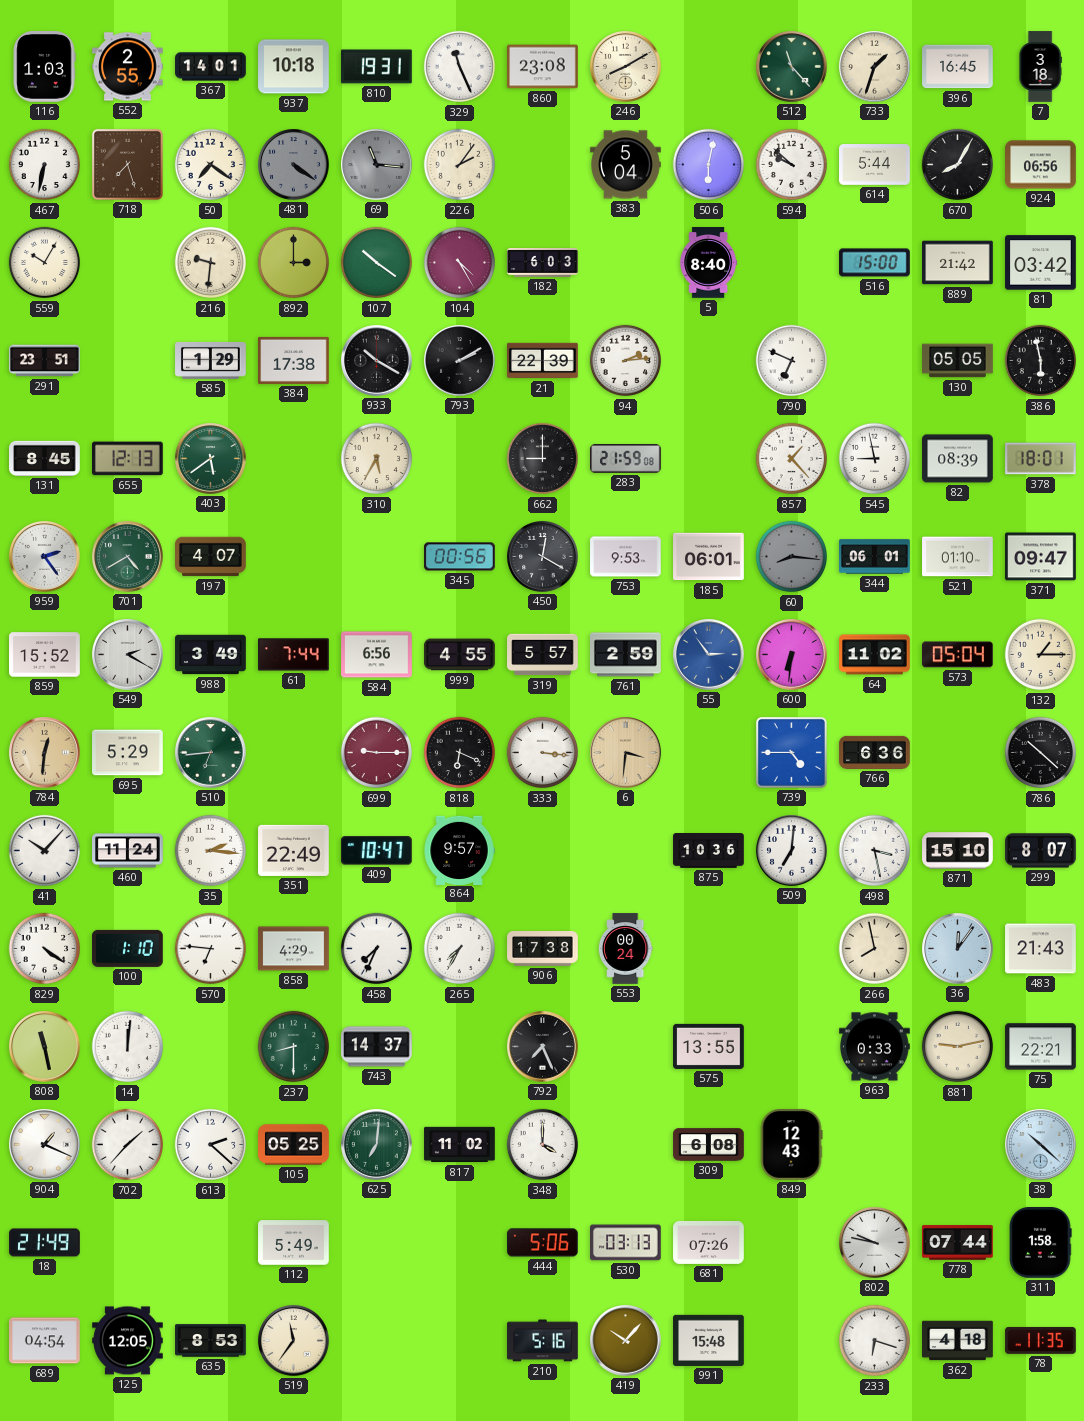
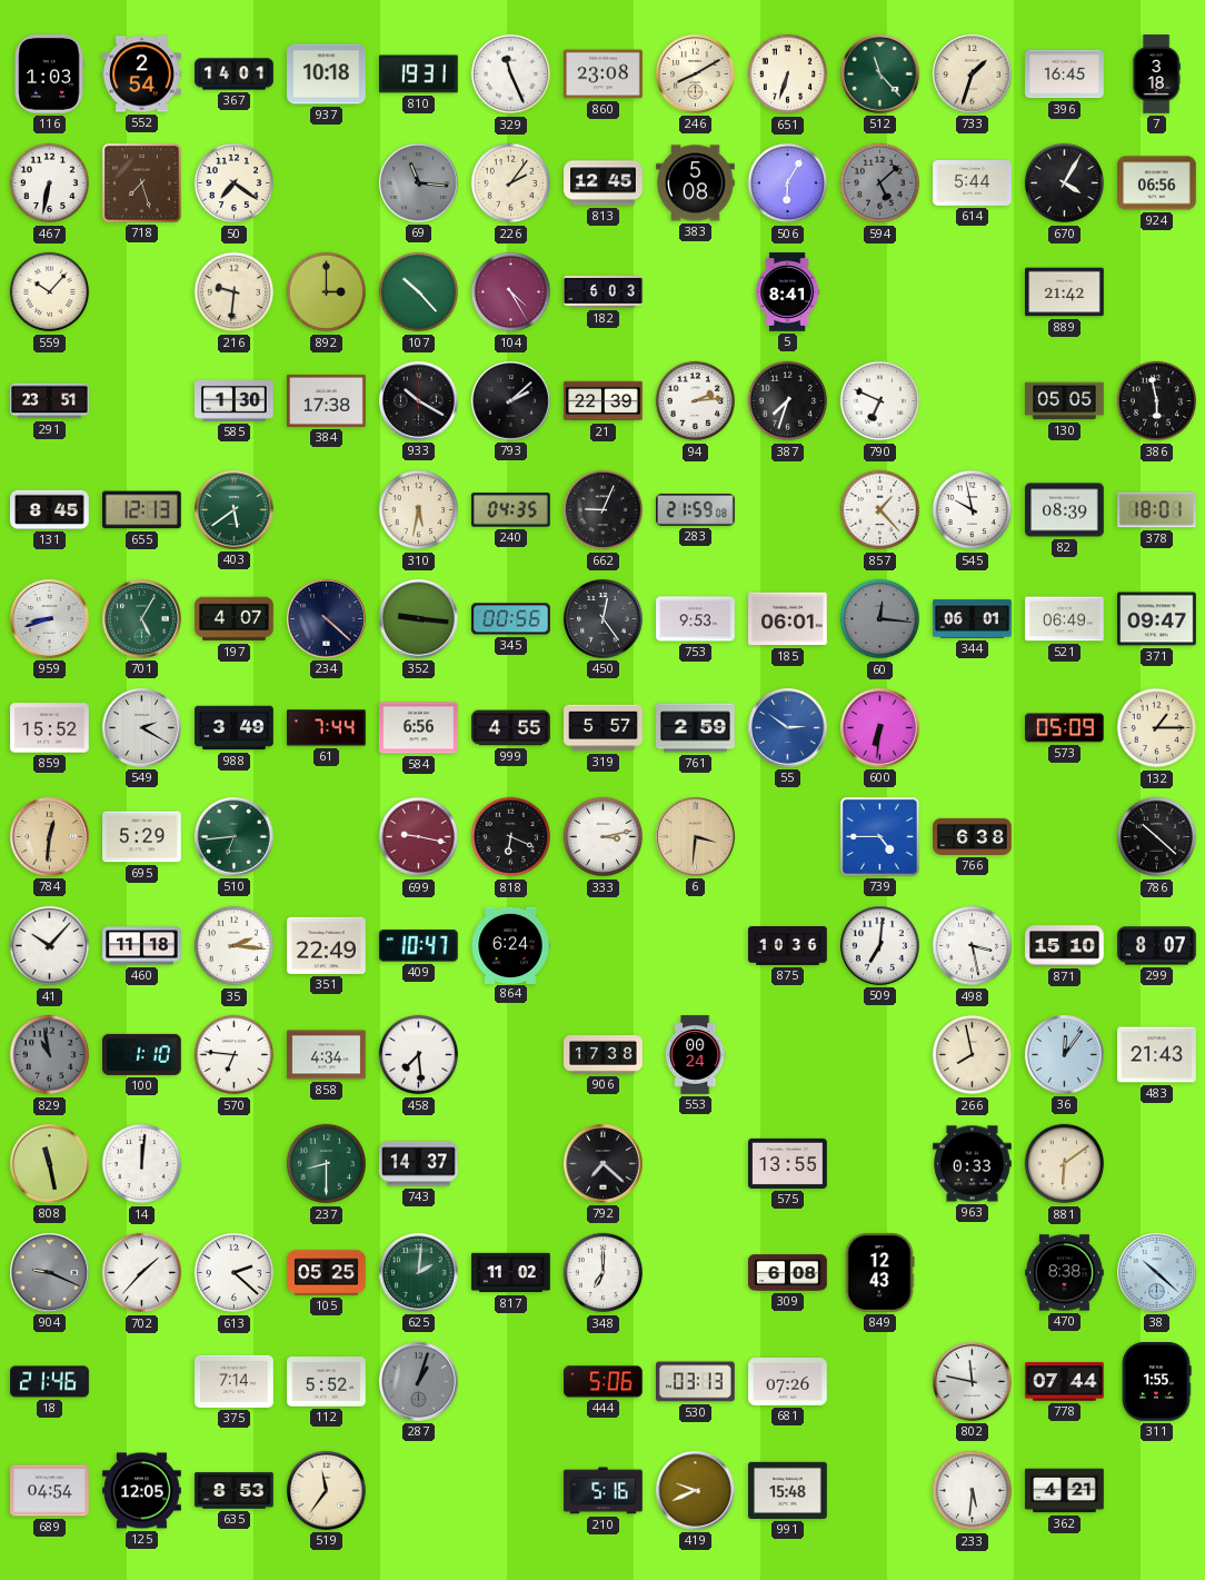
552: 2:55 -> 2:54
651: none -> 6:33
481: 4:21 -> none
813: none -> 12:45
383: 5:04 -> 5:08
506: 6:02 -> 6:05
594: 9:52 -> 5:08
594 dial: white -> grey
670: 8:05 -> 4:05
559: 10:05 -> 10:07
107: 10:21 -> 10:23
5: 8:40 -> 8:41
516: 15:00 -> none
81: 03:42 -> none
585: 1:29 -> 1:30
793: 2:10 -> 2:08
387: none -> 7:33
310: 5:35 -> 5:32
240: none -> 04:35
662: 9:00 -> 9:04
545: 8:58 -> 9:58
959: 2:24 -> 8:42
701: 4:40 -> 5:05
234: none -> 4:22
352: none -> 9:16
450: 12:20 -> 12:24
60: 8:16 -> 12:16
521: 01:10 -> 06:49
55: 2:54 -> 2:51
64: 11:02 -> none
573: 05:04 -> 05:09
699: 9:15 -> 9:17
333: 3:16 -> 3:13
766: 6:36 -> 6:38
460: 11:24 -> 11:18
864: 9:57 -> 6:24
829: 4:21 -> 10:58
829 dial: white -> grey
858: 4:29 -> 4:34
458: 7:34 -> 7:29
265: 7:35 -> none
792: 7:26 -> 7:22
881: 9:13 -> 6:09
75: 22:21 -> none
904: 1:19 -> 9:19
904 dial: white -> grey
625: 7:01 -> 2:01
348: 4:00 -> 7:00
470: none -> 8:38
18: 21:49 -> 21:46
375: none -> 7:14
112: 5:49 -> 5:52
287: none -> 1:03
802: 9:47 -> 11:47
311: 1:58 -> 1:55
419: 10:07 -> 9:41
233: 6:18 -> 5:31
362: 4:18 -> 4:21
78: 11:35 -> none
